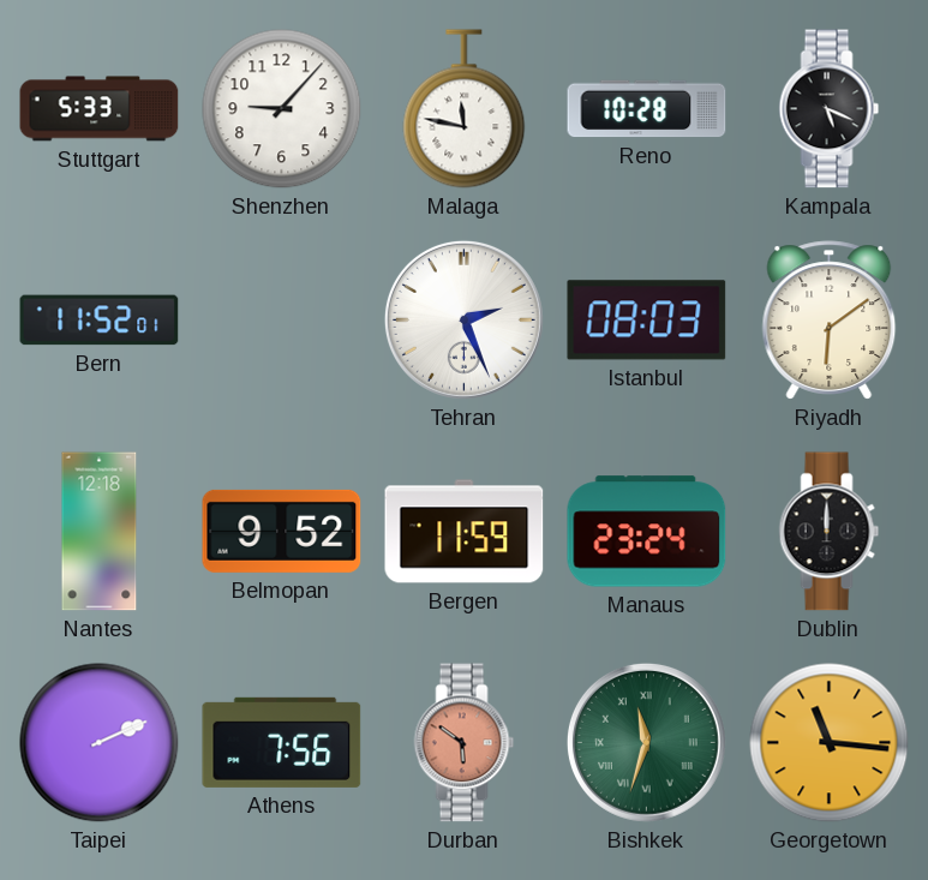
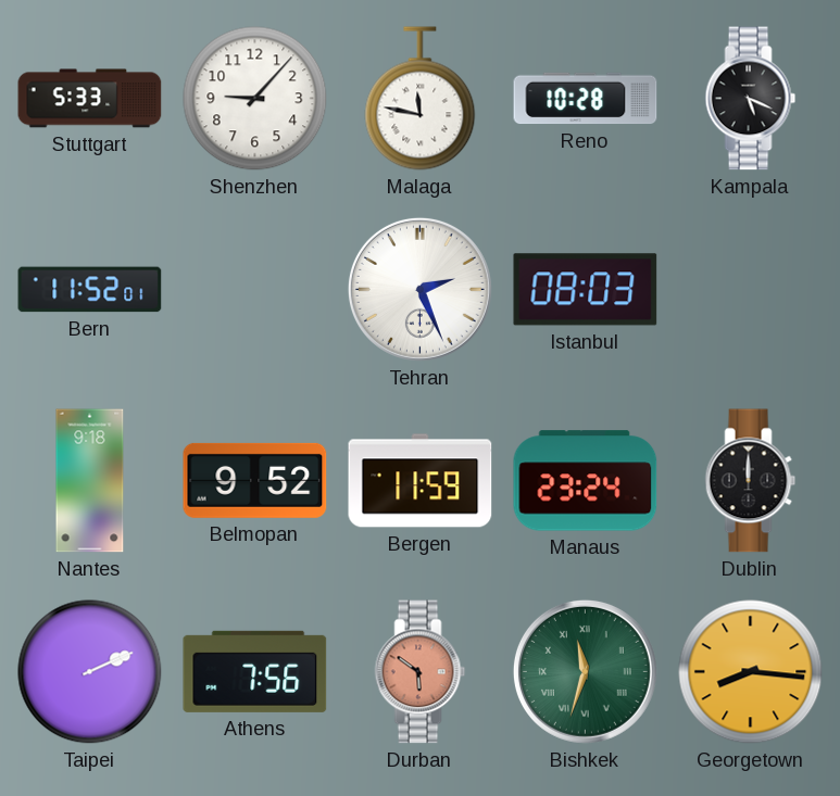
Riyadh: 6:09 -> none
Nantes: 12:18 -> 9:18
Georgetown: 11:16 -> 8:16
